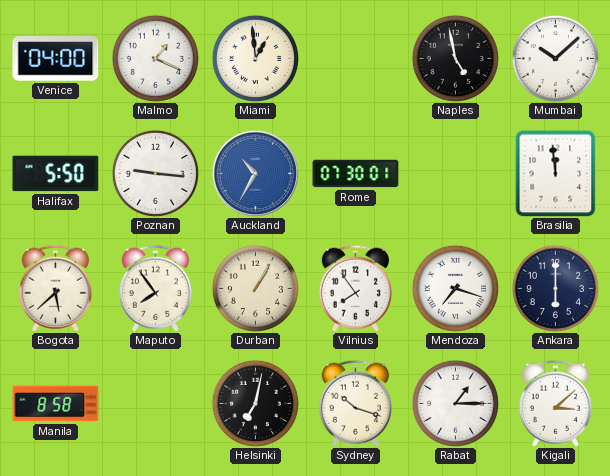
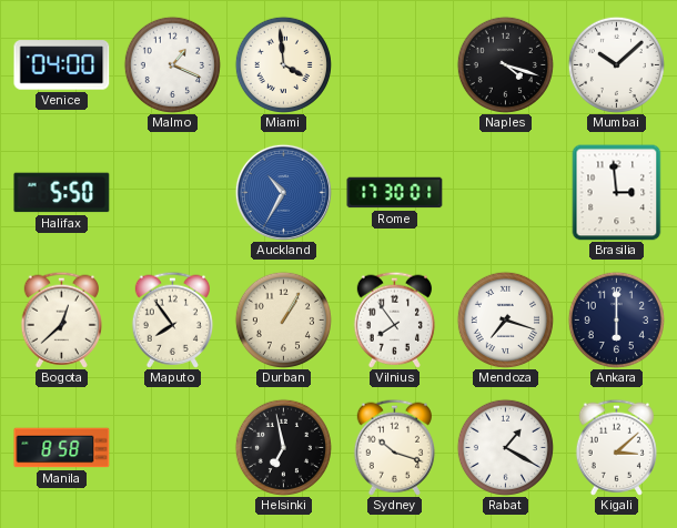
Miami: 12:59 -> 3:59
Naples: 4:58 -> 4:18
Poznan: 9:16 -> none
Rome: 07:30 -> 17:30
Brasilia: 11:59 -> 2:59
Bogota: 5:38 -> 12:38
Helsinki: 7:02 -> 6:58
Rabat: 1:15 -> 1:20
